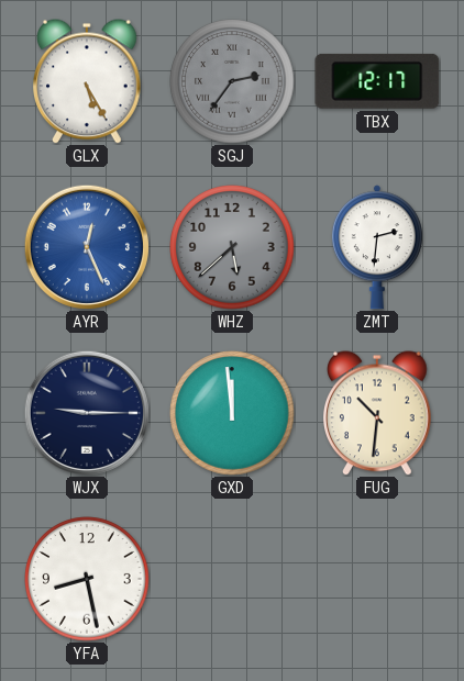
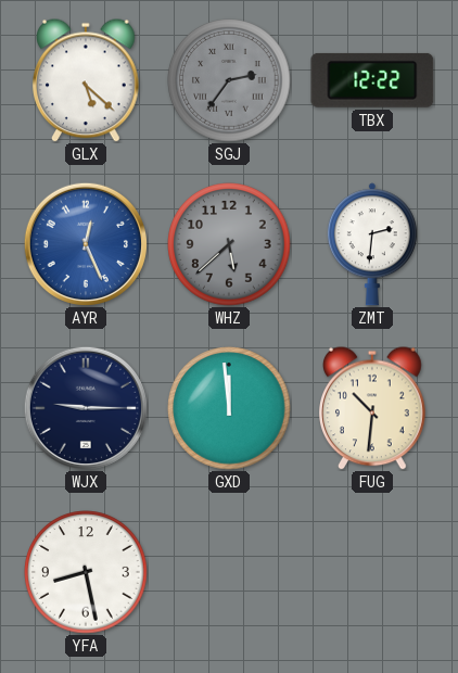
GLX: 5:25 -> 5:22
TBX: 12:17 -> 12:22
